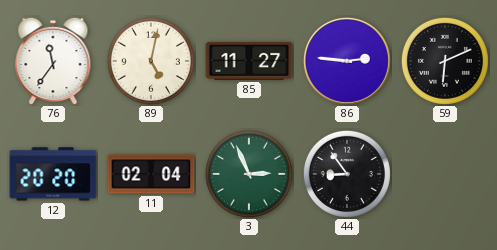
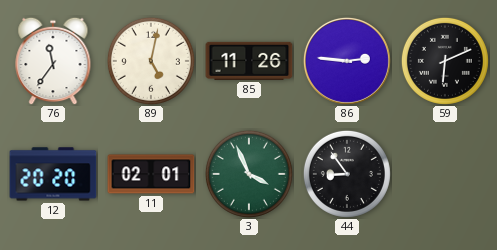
85: 11:27 -> 11:26
11: 02:04 -> 02:01
3: 2:56 -> 3:56
